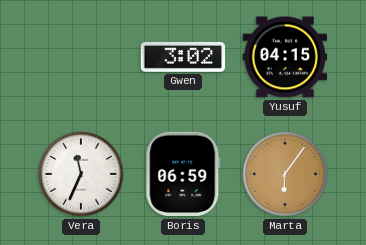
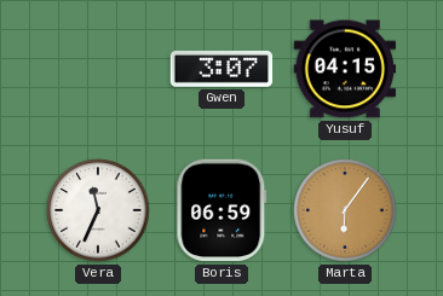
Gwen: 3:02 -> 3:07
